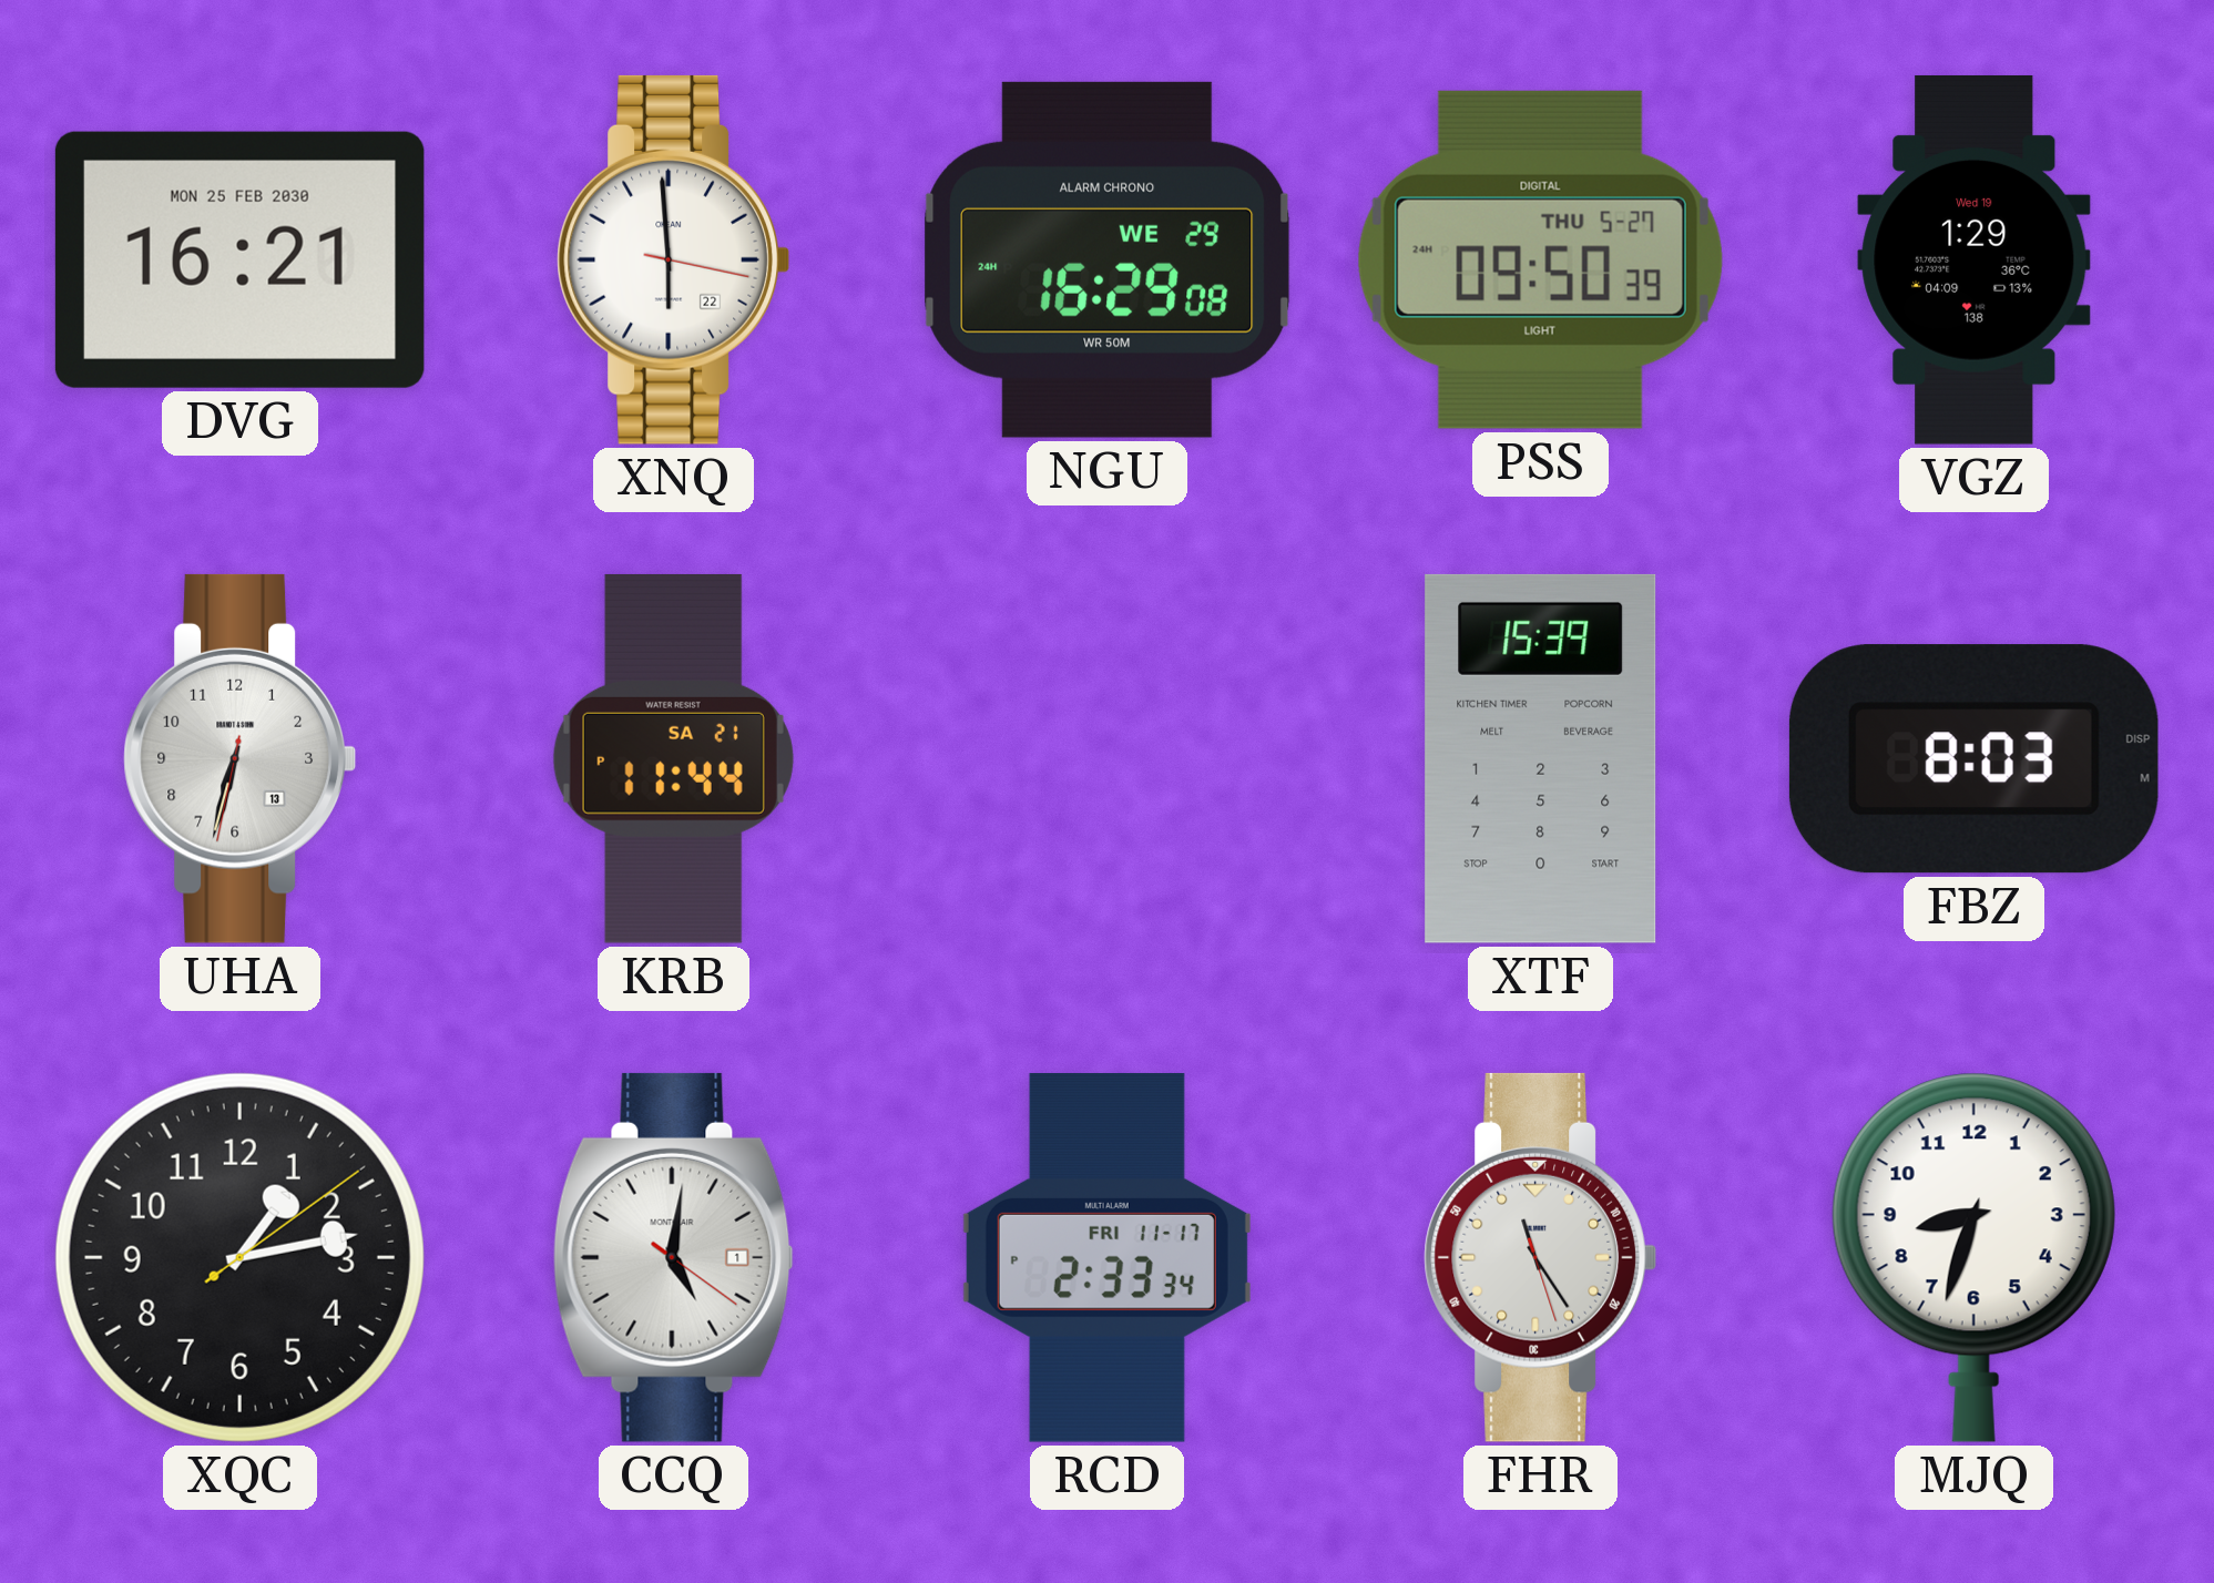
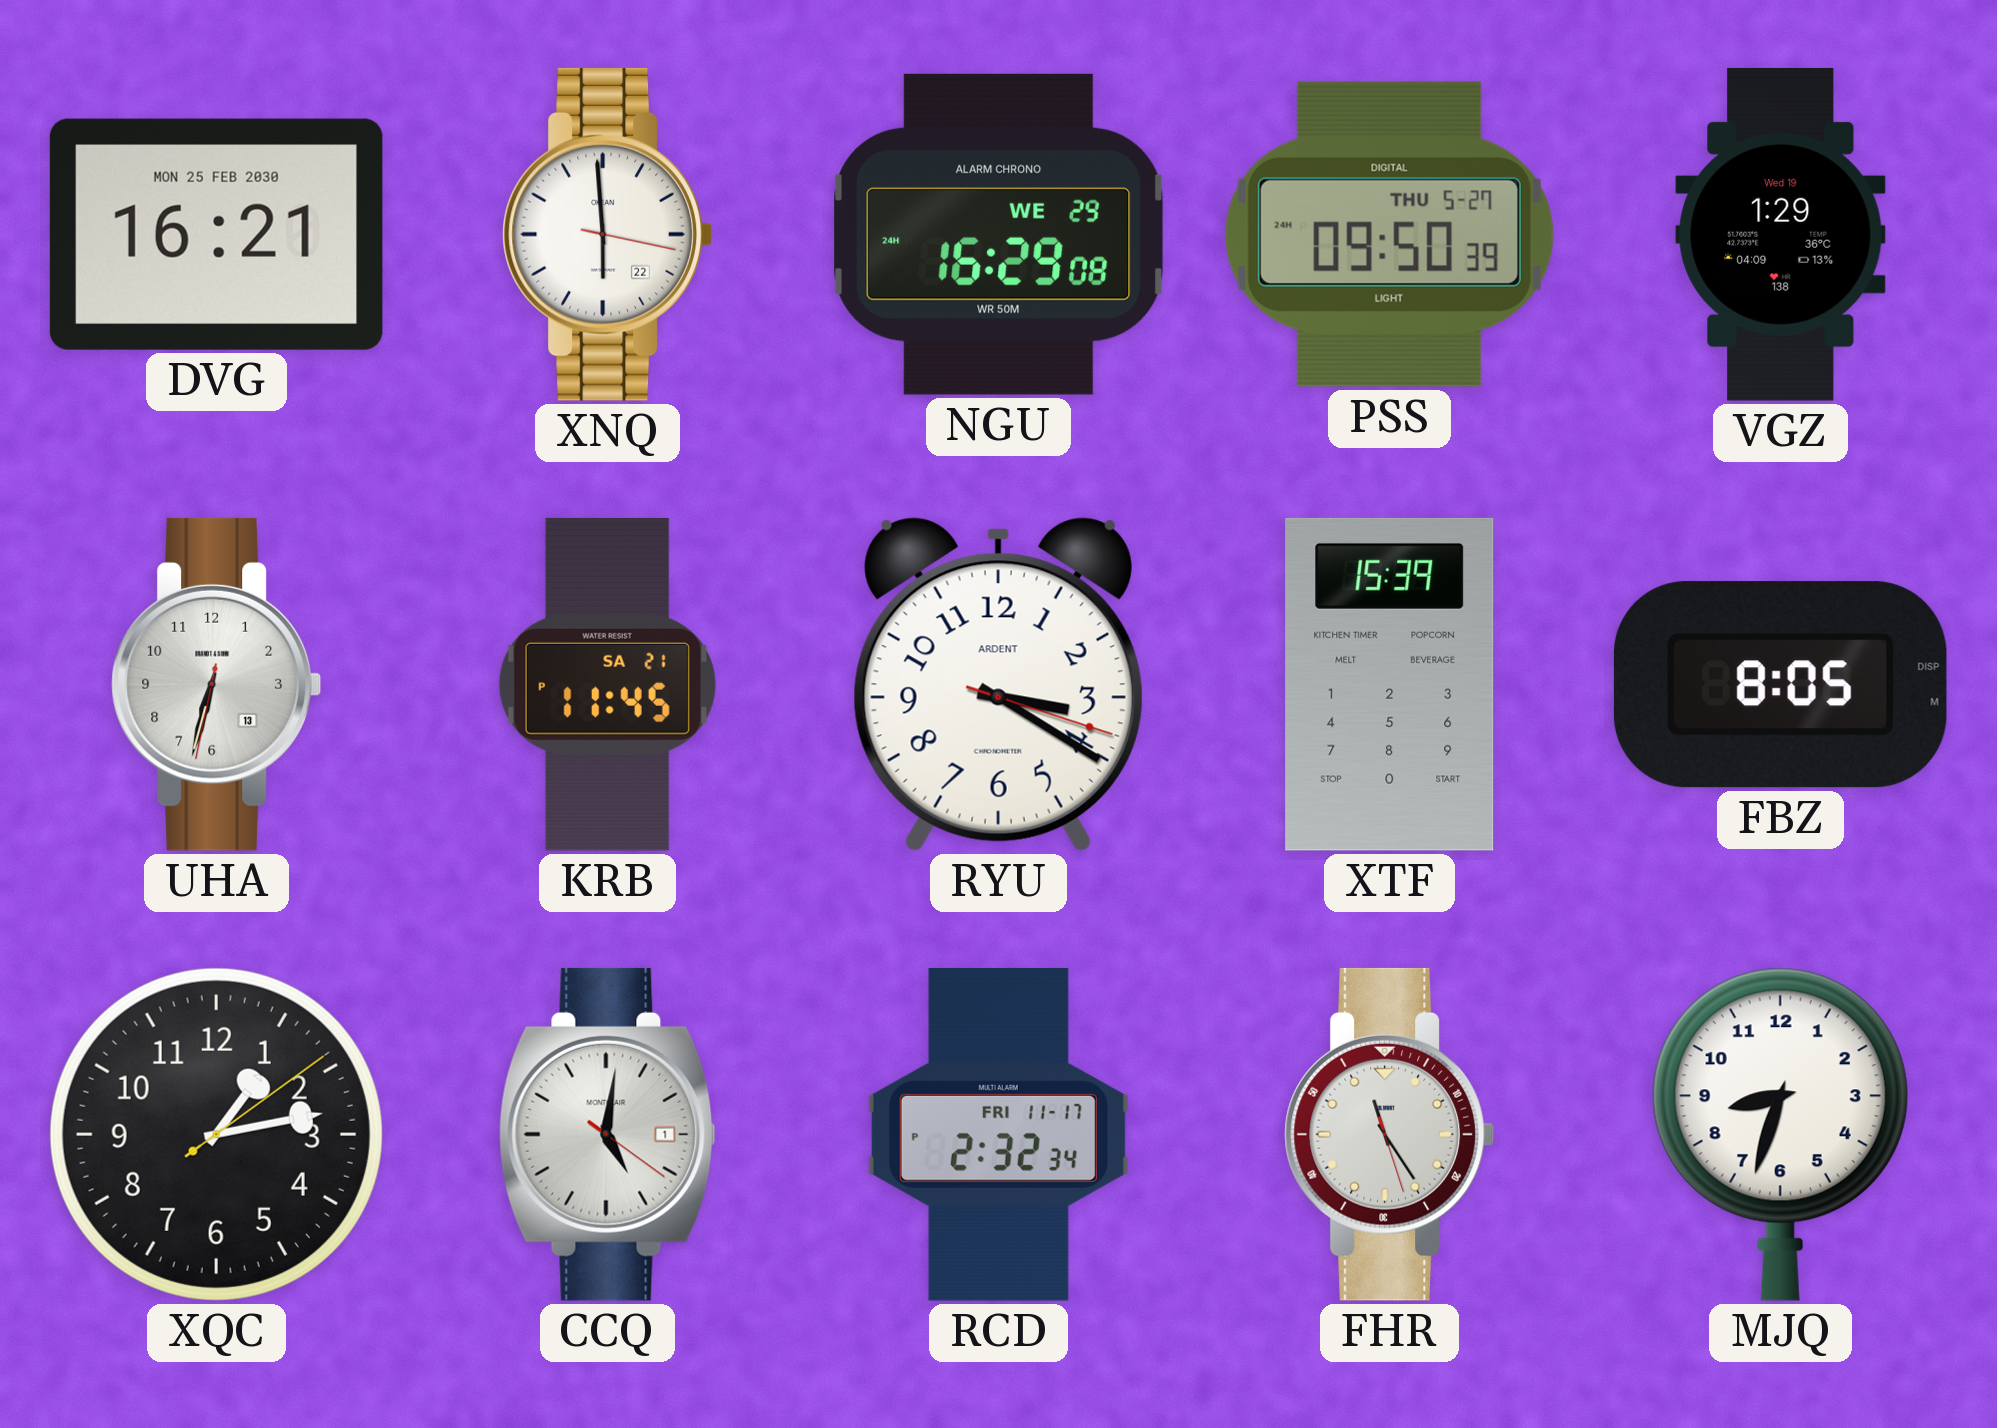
KRB: 11:44 -> 11:45
RYU: none -> 3:20
FBZ: 8:03 -> 8:05
RCD: 2:33 -> 2:32
